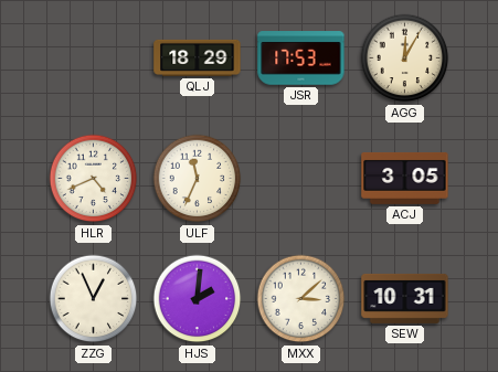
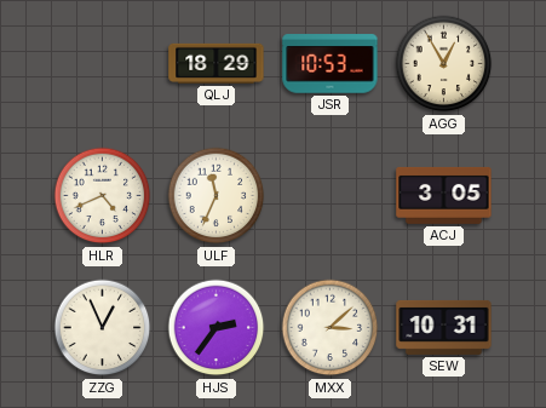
JSR: 17:53 -> 10:53
AGG: 12:05 -> 12:55
HJS: 2:01 -> 2:36
